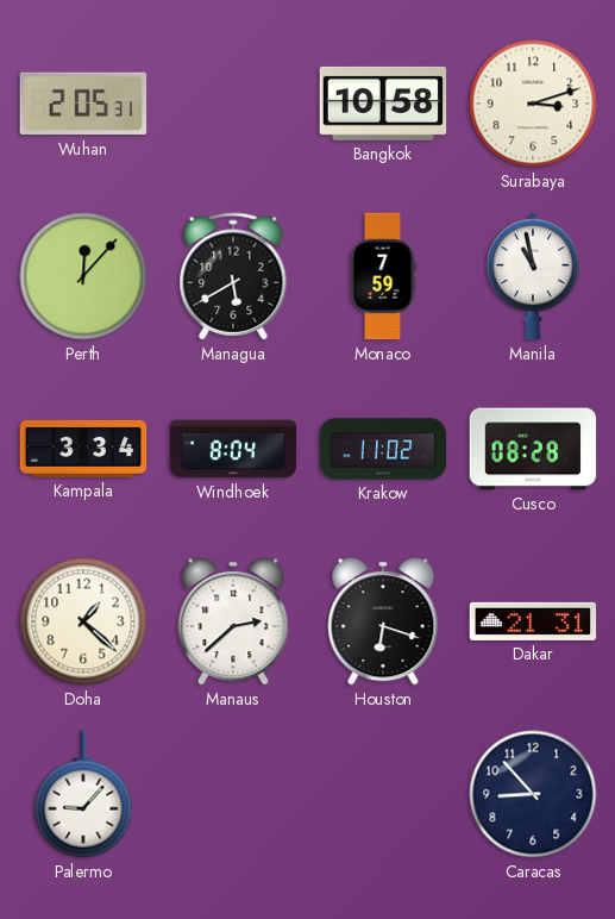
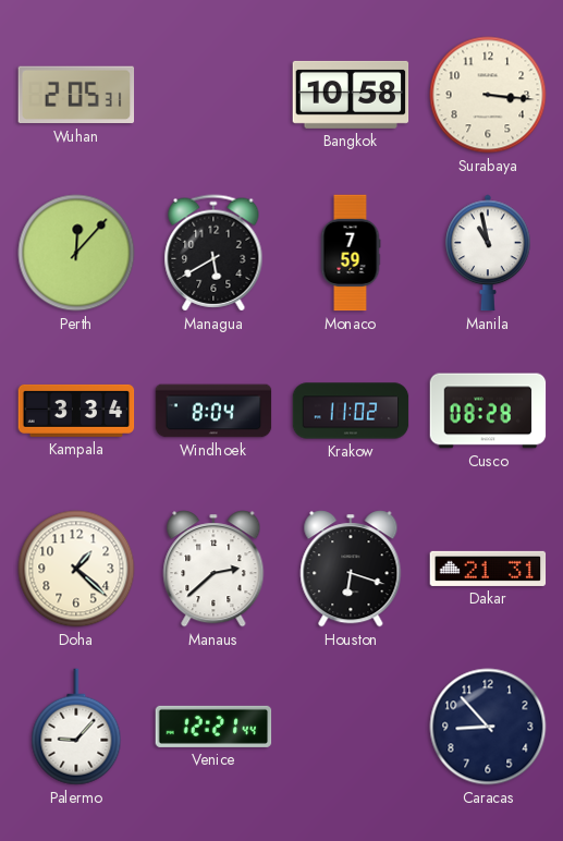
Surabaya: 3:12 -> 3:16
Venice: none -> 12:21
